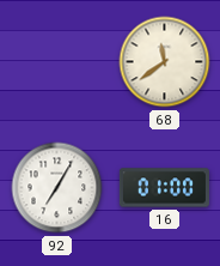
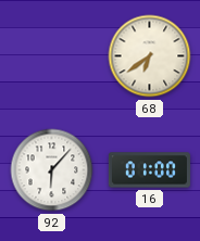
68: 11:39 -> 6:39
92: 7:05 -> 6:07
